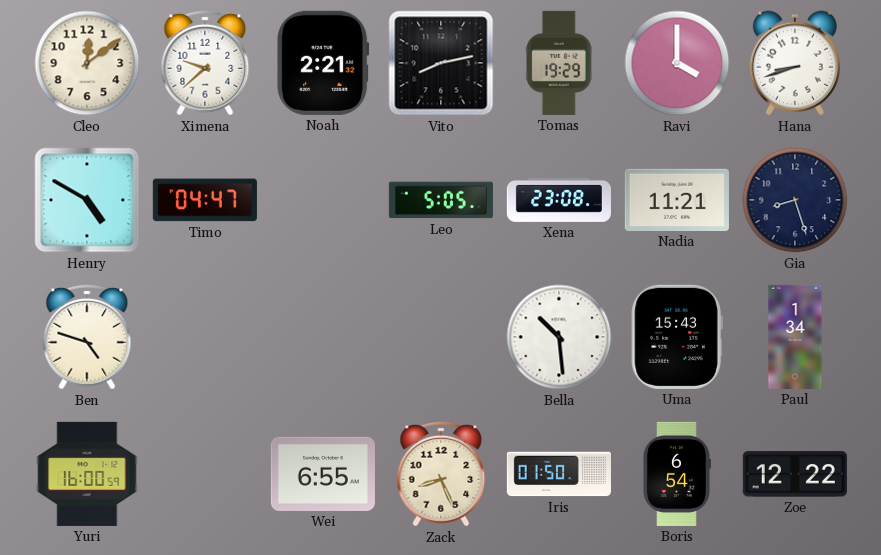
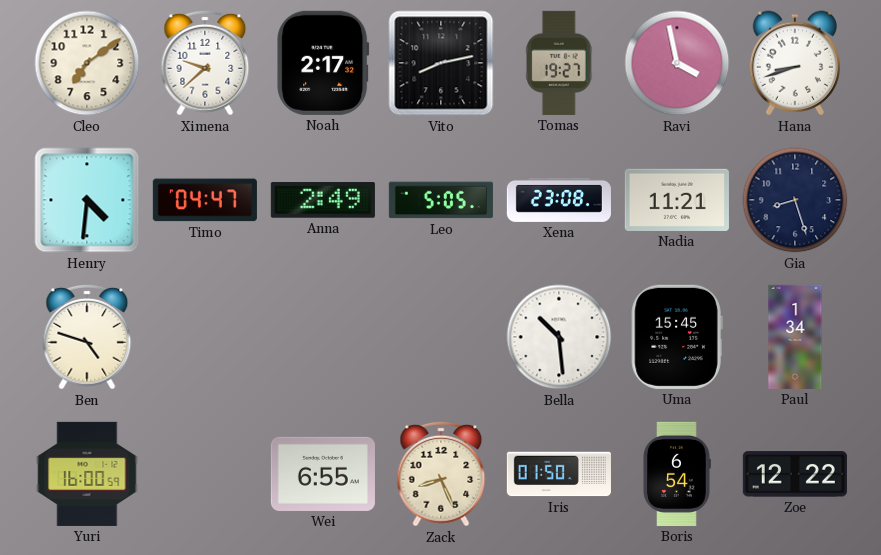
Cleo: 12:09 -> 7:09
Noah: 2:21 -> 2:17
Tomas: 19:29 -> 19:27
Ravi: 4:00 -> 3:58
Henry: 4:50 -> 4:31
Anna: none -> 2:49
Uma: 15:43 -> 15:45
